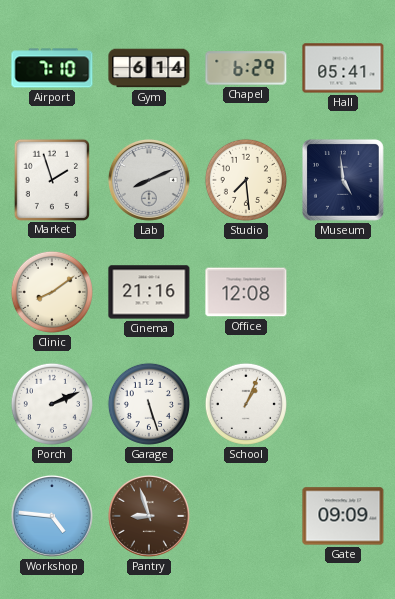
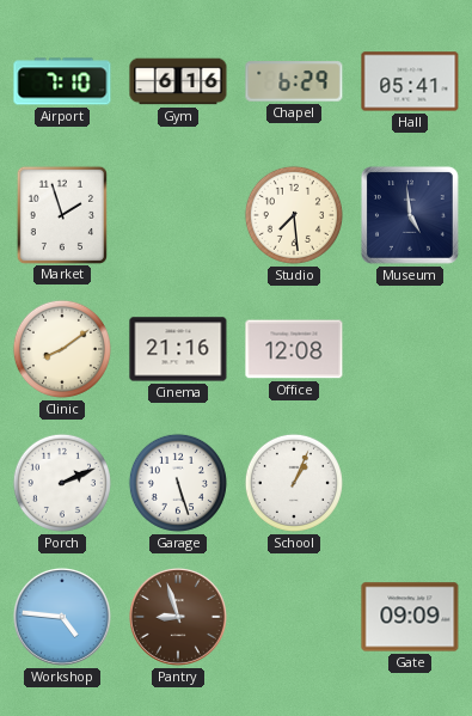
Gym: 6:14 -> 6:16
Lab: 8:11 -> none
